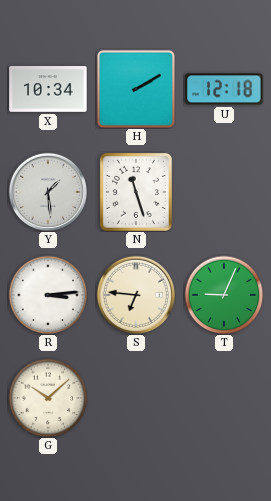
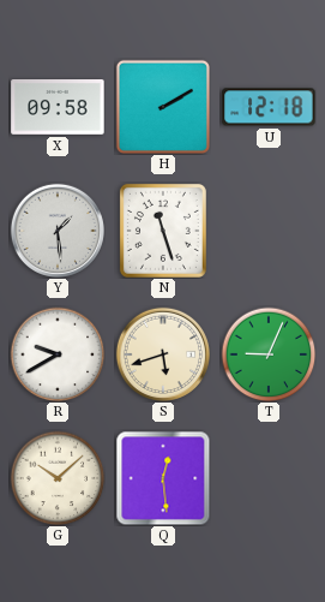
X: 10:34 -> 09:58
R: 3:14 -> 9:40
S: 6:46 -> 5:42
Q: none -> 12:29
